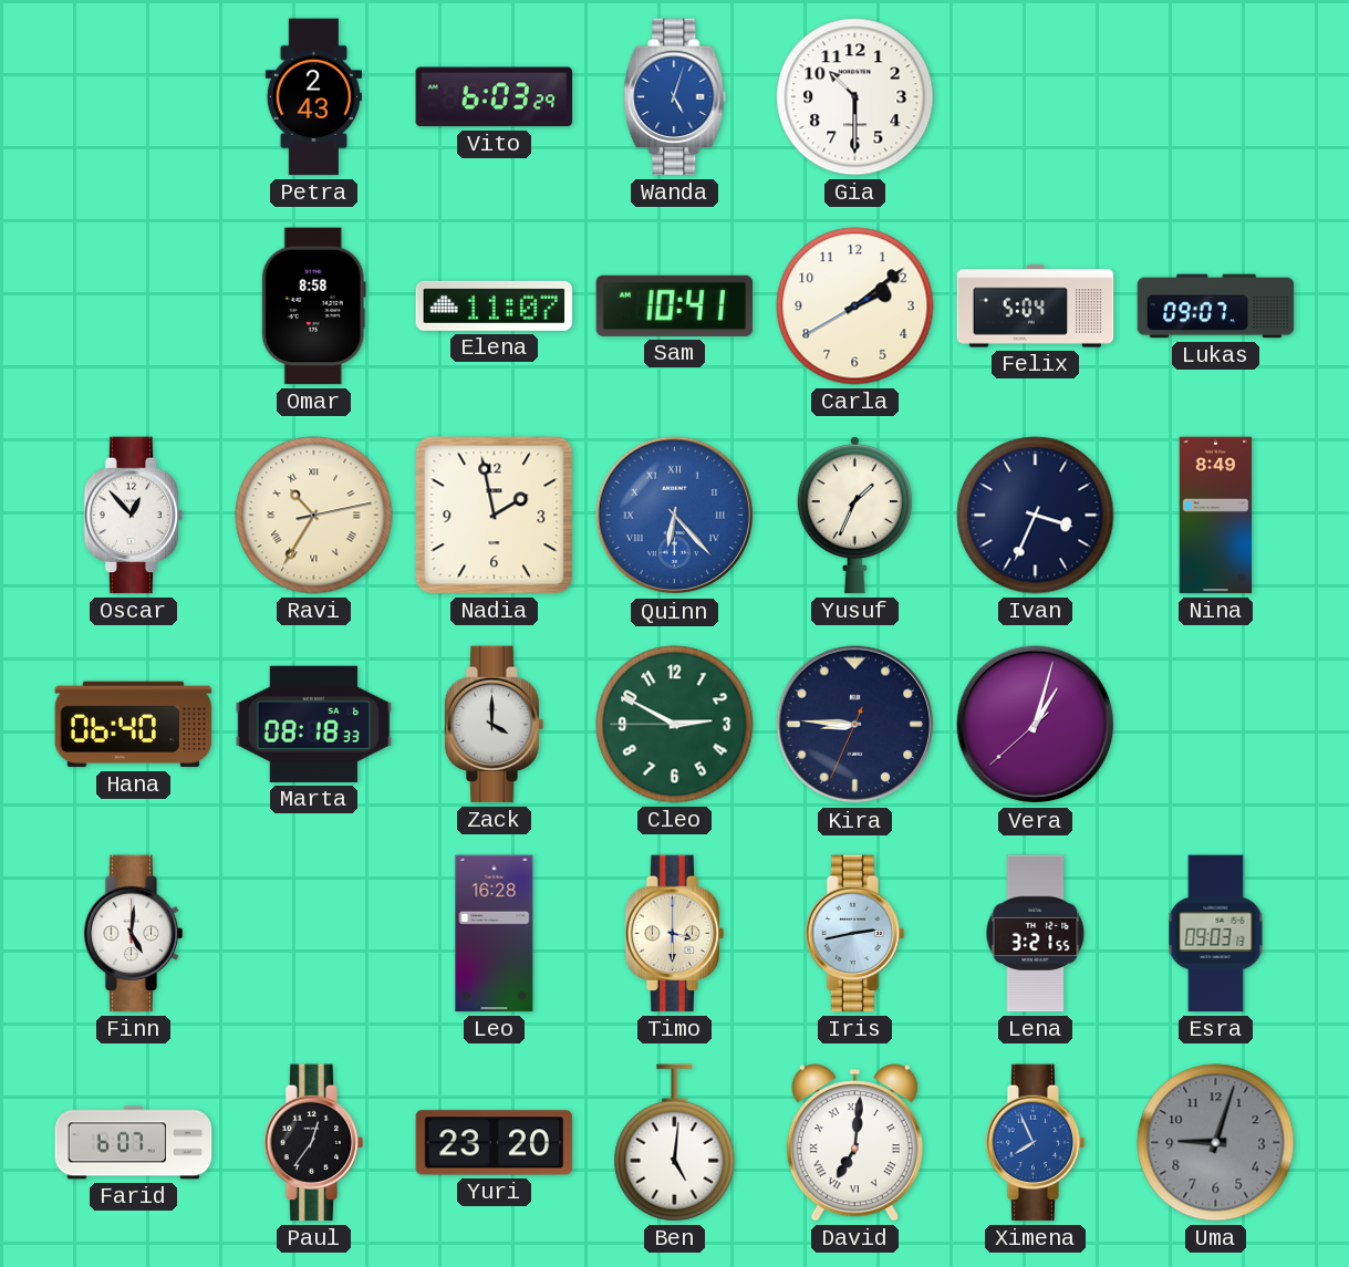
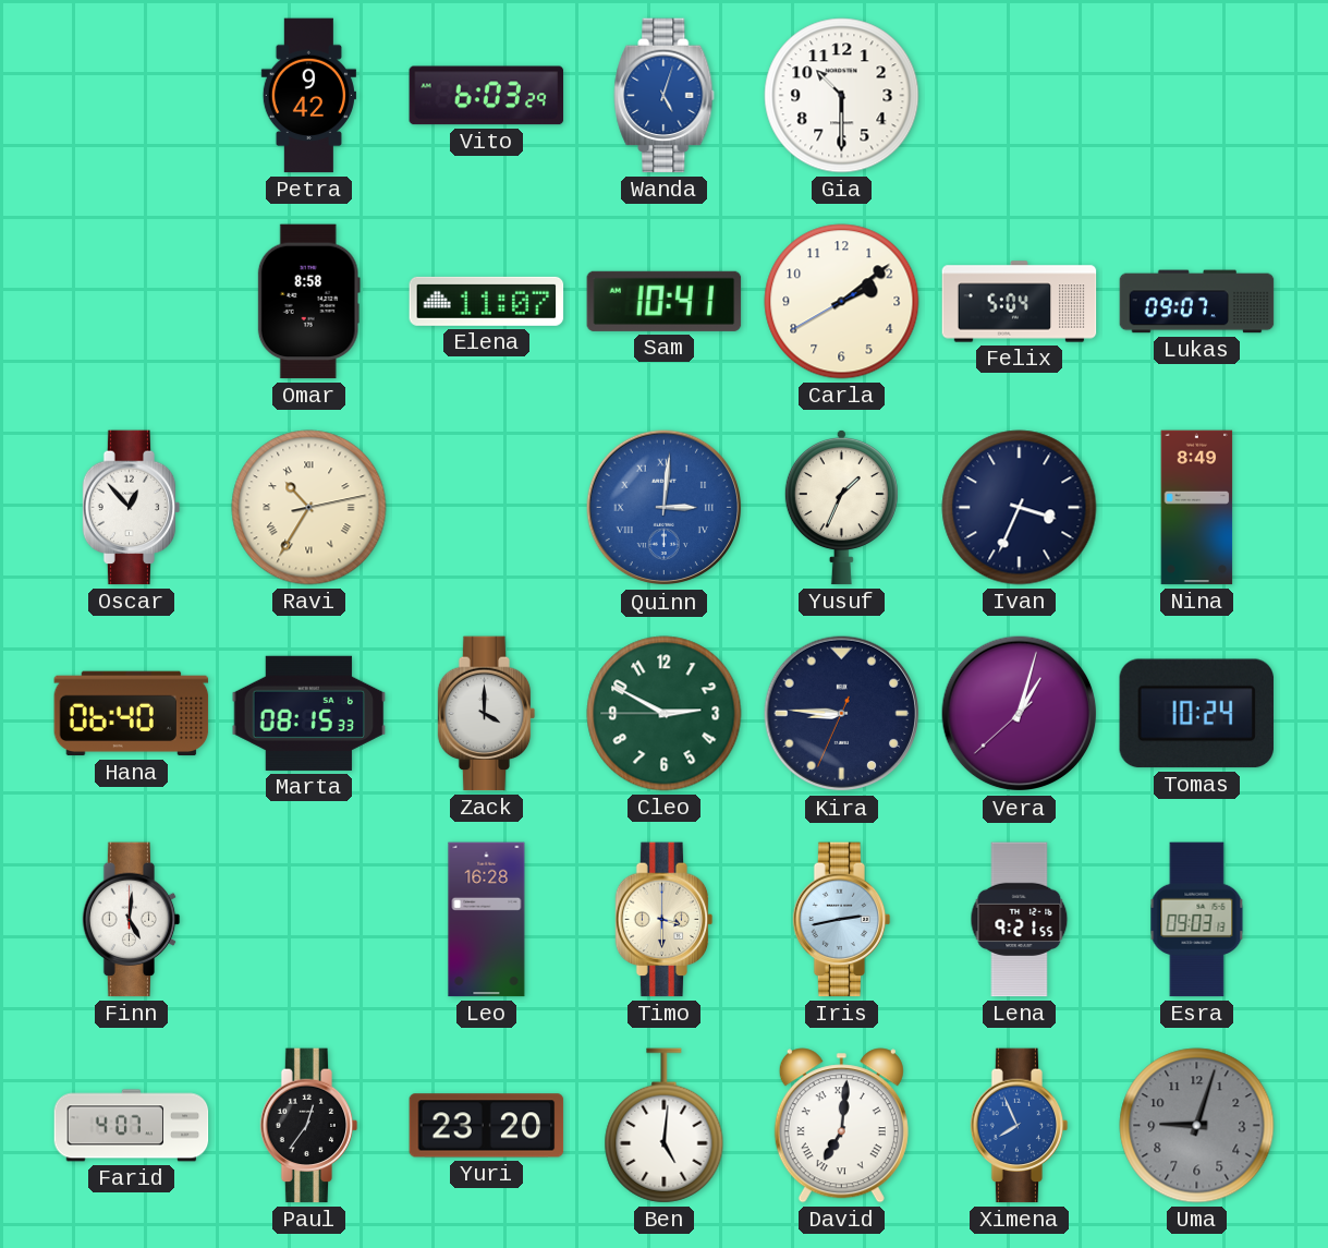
Petra: 2:43 -> 9:42
Nadia: 1:58 -> none
Quinn: 6:23 -> 3:01
Marta: 08:18 -> 08:15
Tomas: none -> 10:24
Lena: 3:21 -> 9:21
Farid: 6:07 -> 4:07
